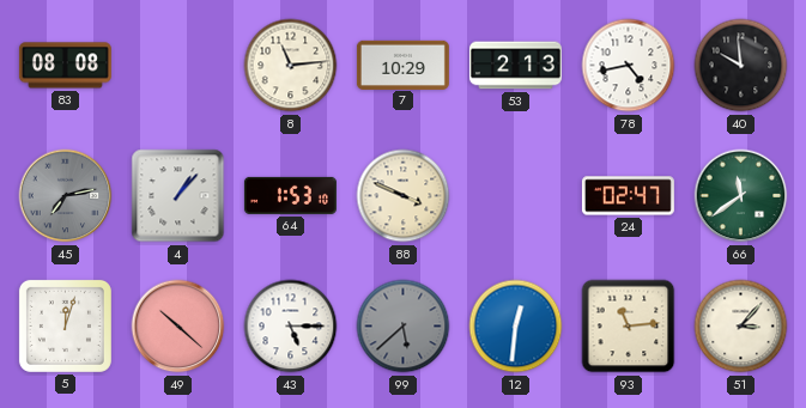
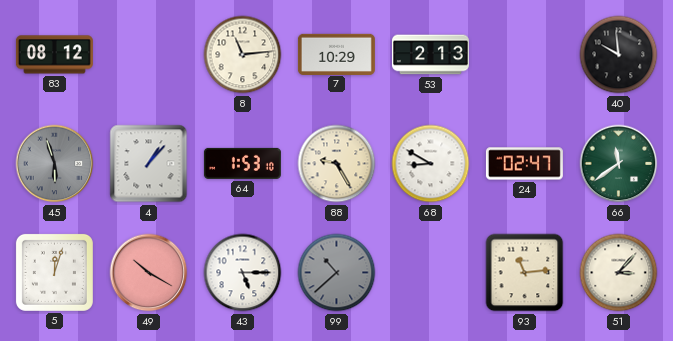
83: 08:08 -> 08:12
78: 4:43 -> none
45: 7:13 -> 5:57
88: 3:49 -> 9:25
68: none -> 8:50
49: 10:22 -> 10:20
99: 5:38 -> 10:38
12: 12:31 -> none
